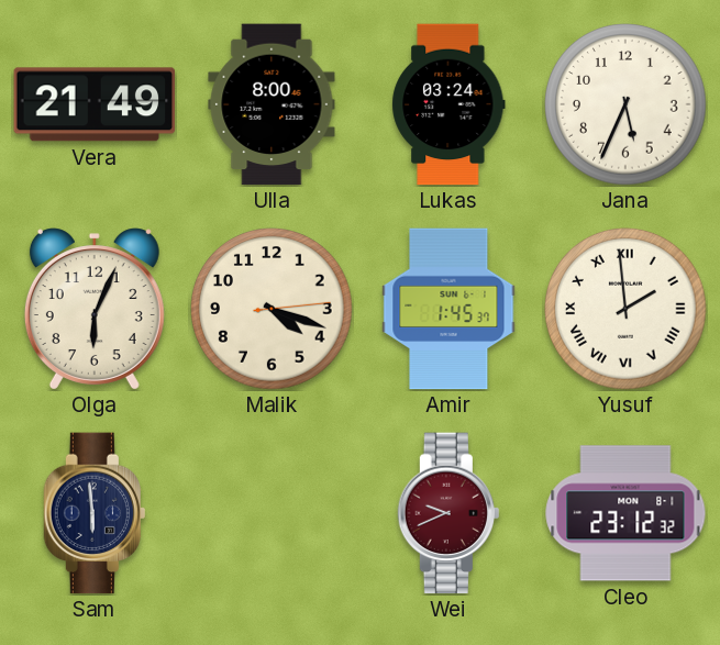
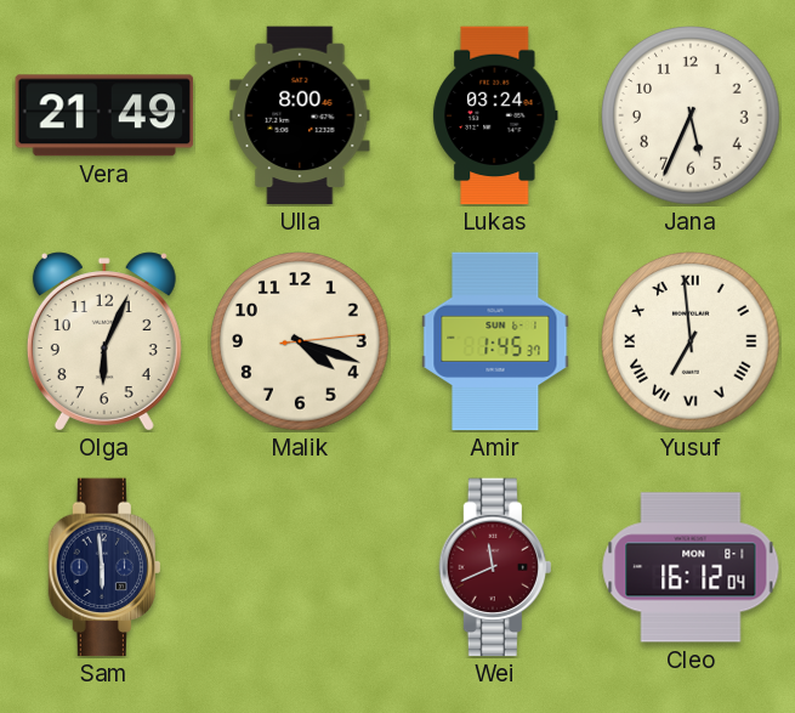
Yusuf: 1:59 -> 6:59
Wei: 9:41 -> 11:41
Cleo: 23:12 -> 16:12
